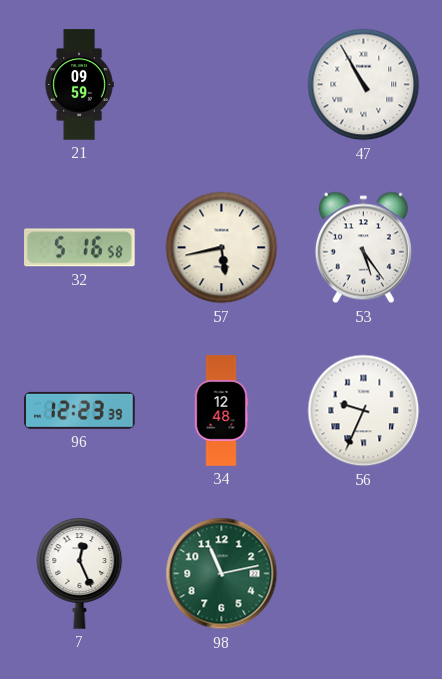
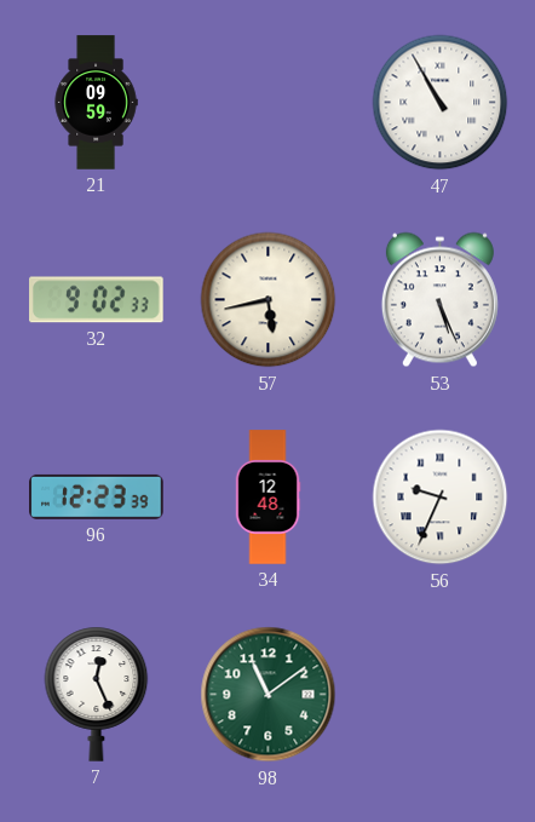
32: 5:16 -> 9:02
53: 5:24 -> 5:26
98: 11:13 -> 11:09
